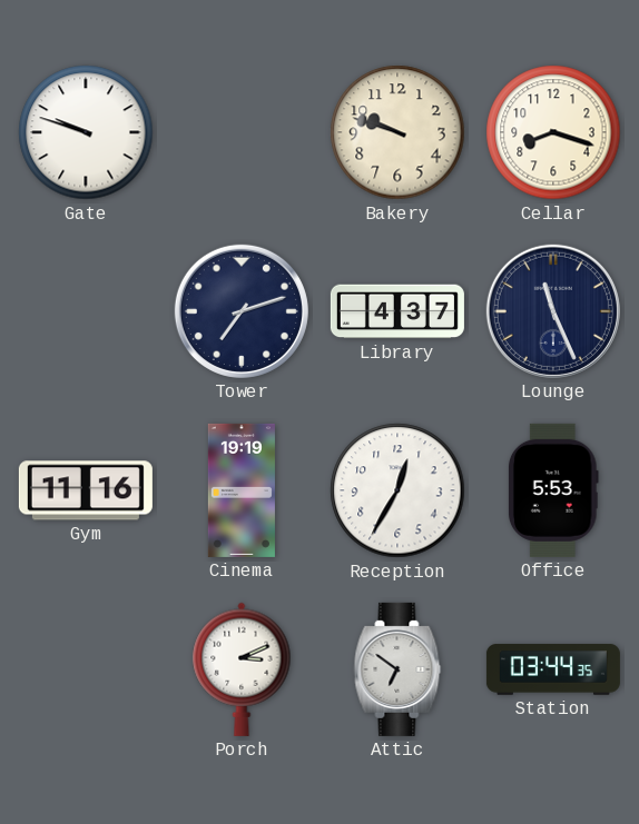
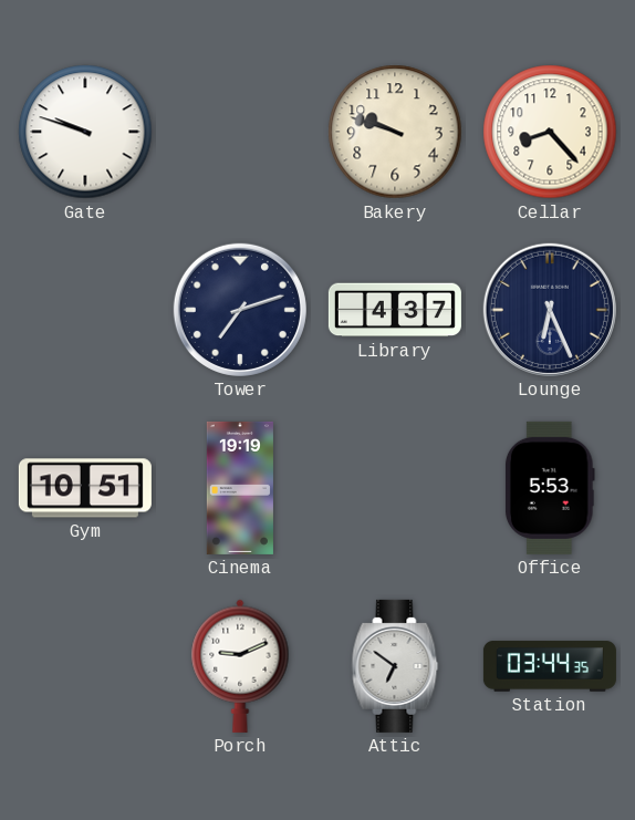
Cellar: 8:18 -> 8:23
Lounge: 11:26 -> 6:26
Gym: 11:16 -> 10:51
Reception: 12:35 -> none
Porch: 3:11 -> 9:11
